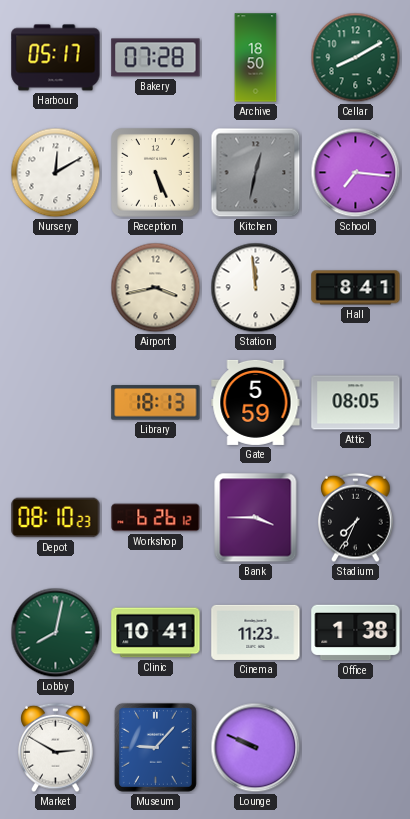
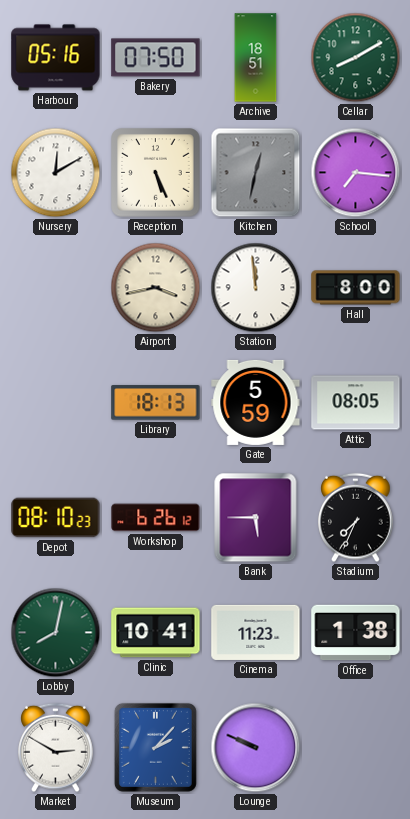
Harbour: 05:17 -> 05:16
Bakery: 07:28 -> 07:50
Archive: 18:50 -> 18:51
Hall: 8:41 -> 8:00
Bank: 3:45 -> 5:45
Museum: 9:07 -> 2:07
